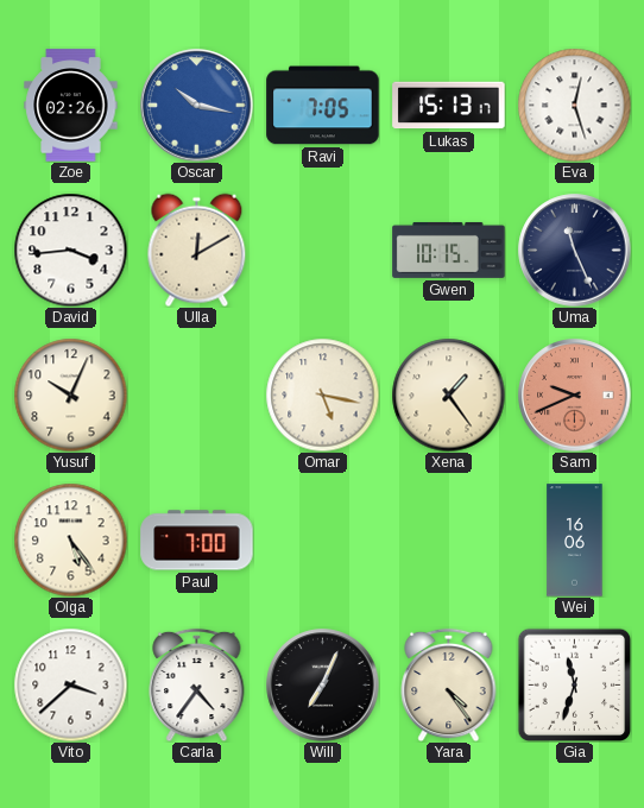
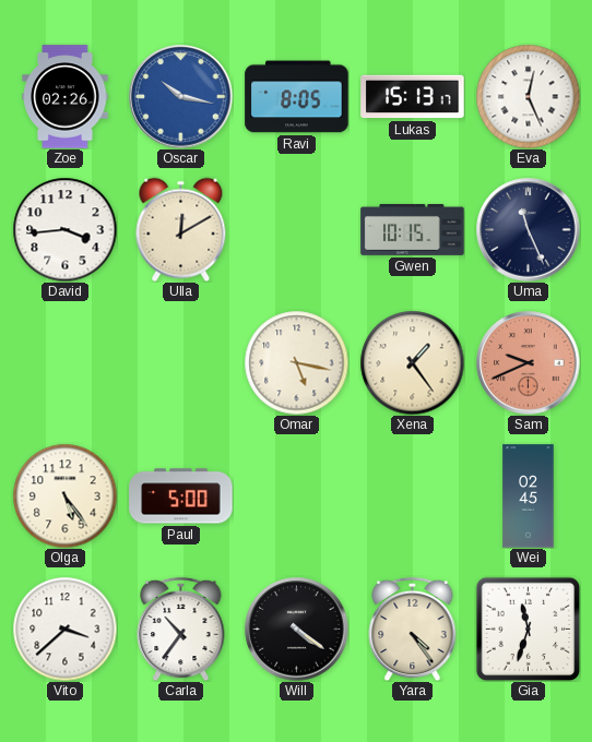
Ravi: 7:05 -> 8:05
Eva: 12:27 -> 12:26
Yusuf: 10:04 -> none
Paul: 7:00 -> 5:00
Wei: 16:06 -> 02:45
Carla: 4:36 -> 10:36
Will: 7:04 -> 4:21
